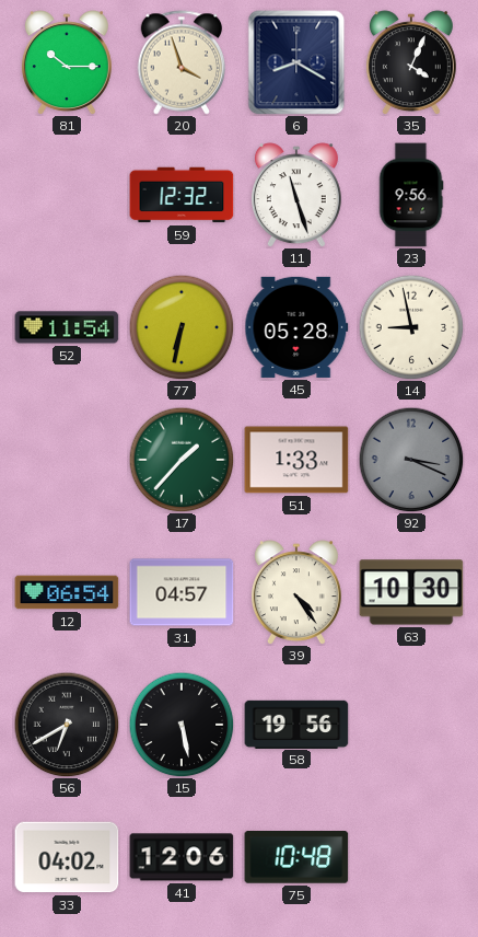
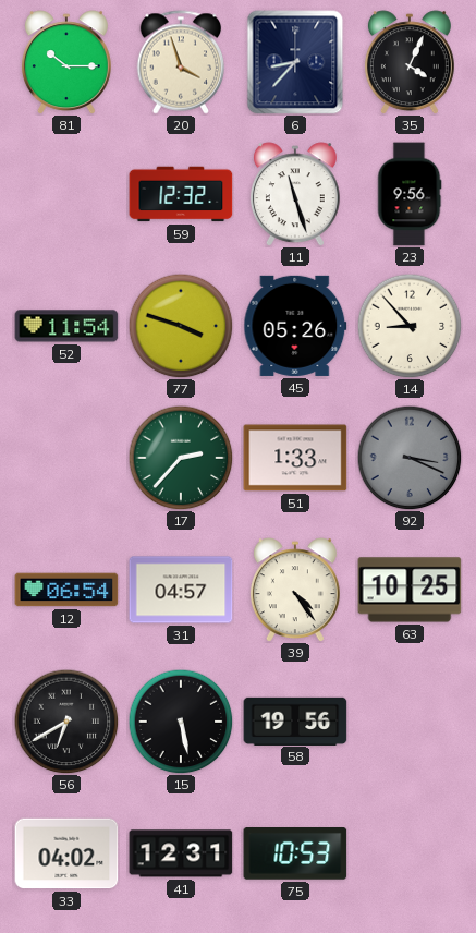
6: 8:20 -> 8:37
77: 6:32 -> 3:48
45: 05:28 -> 05:26
14: 8:58 -> 8:53
17: 1:37 -> 2:37
63: 10:30 -> 10:25
41: 12:06 -> 12:31
75: 10:48 -> 10:53
